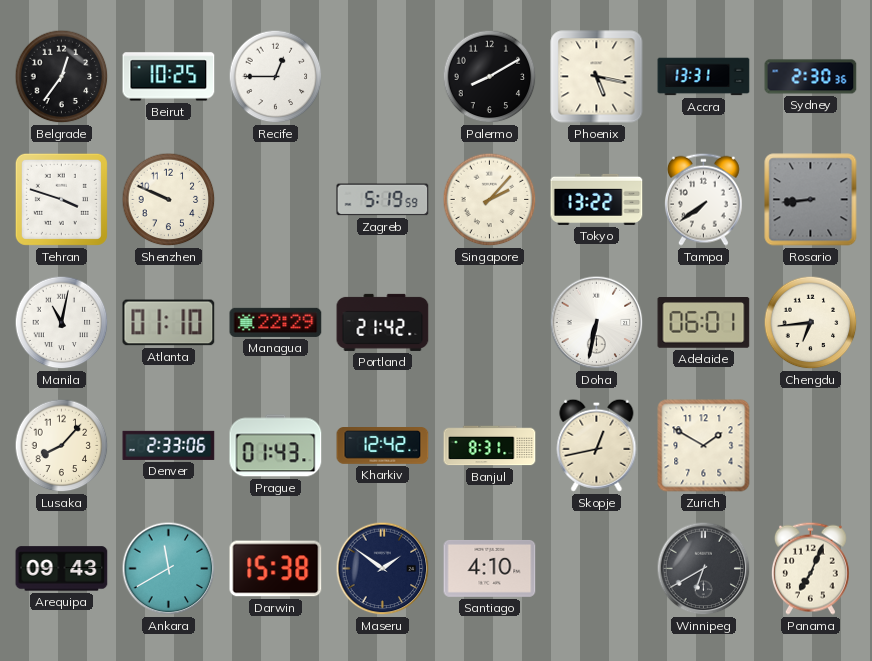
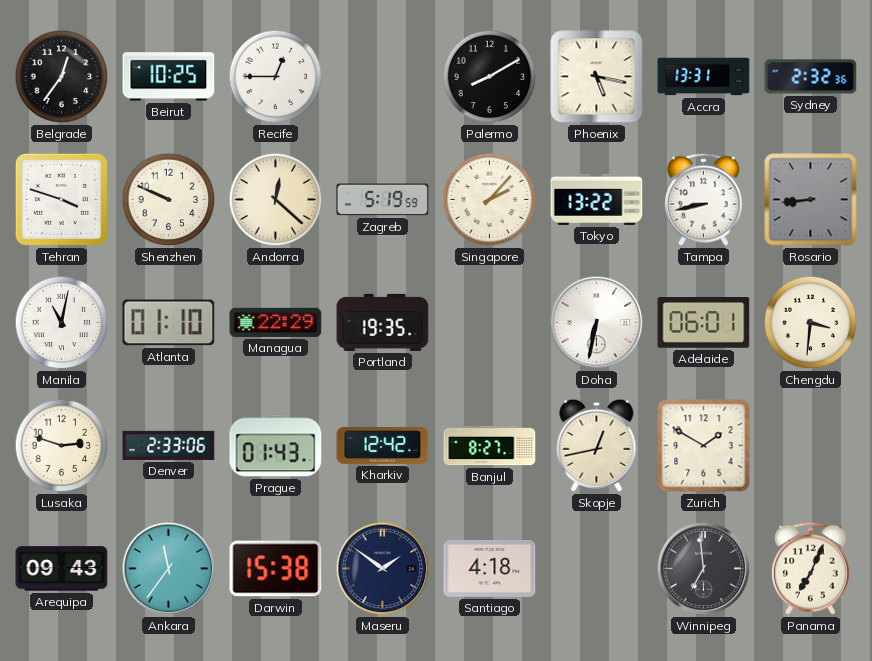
Sydney: 2:30 -> 2:32
Andorra: none -> 12:22
Tampa: 7:39 -> 8:43
Portland: 21:42 -> 19:35
Chengdu: 6:44 -> 3:31
Lusaka: 8:07 -> 2:48
Banjul: 8:31 -> 8:27
Ankara: 11:40 -> 11:36
Santiago: 4:10 -> 4:18
Winnipeg: 6:40 -> 6:59
